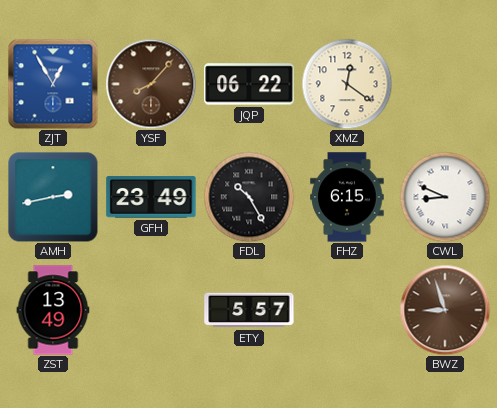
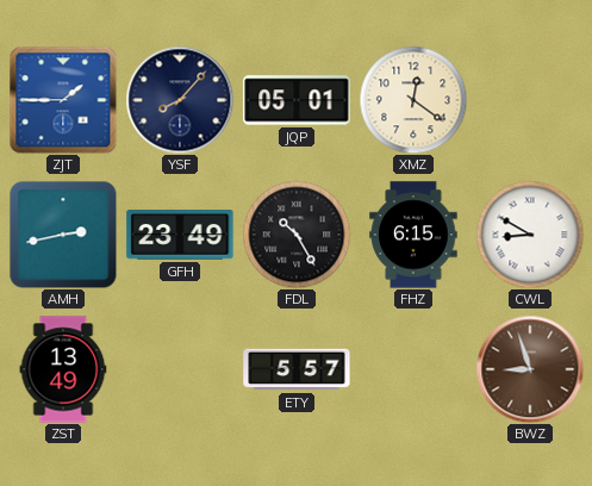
ZJT: 12:55 -> 1:45
YSF dial: brown -> navy
JQP: 06:22 -> 05:01
CWL: 8:49 -> 8:50
